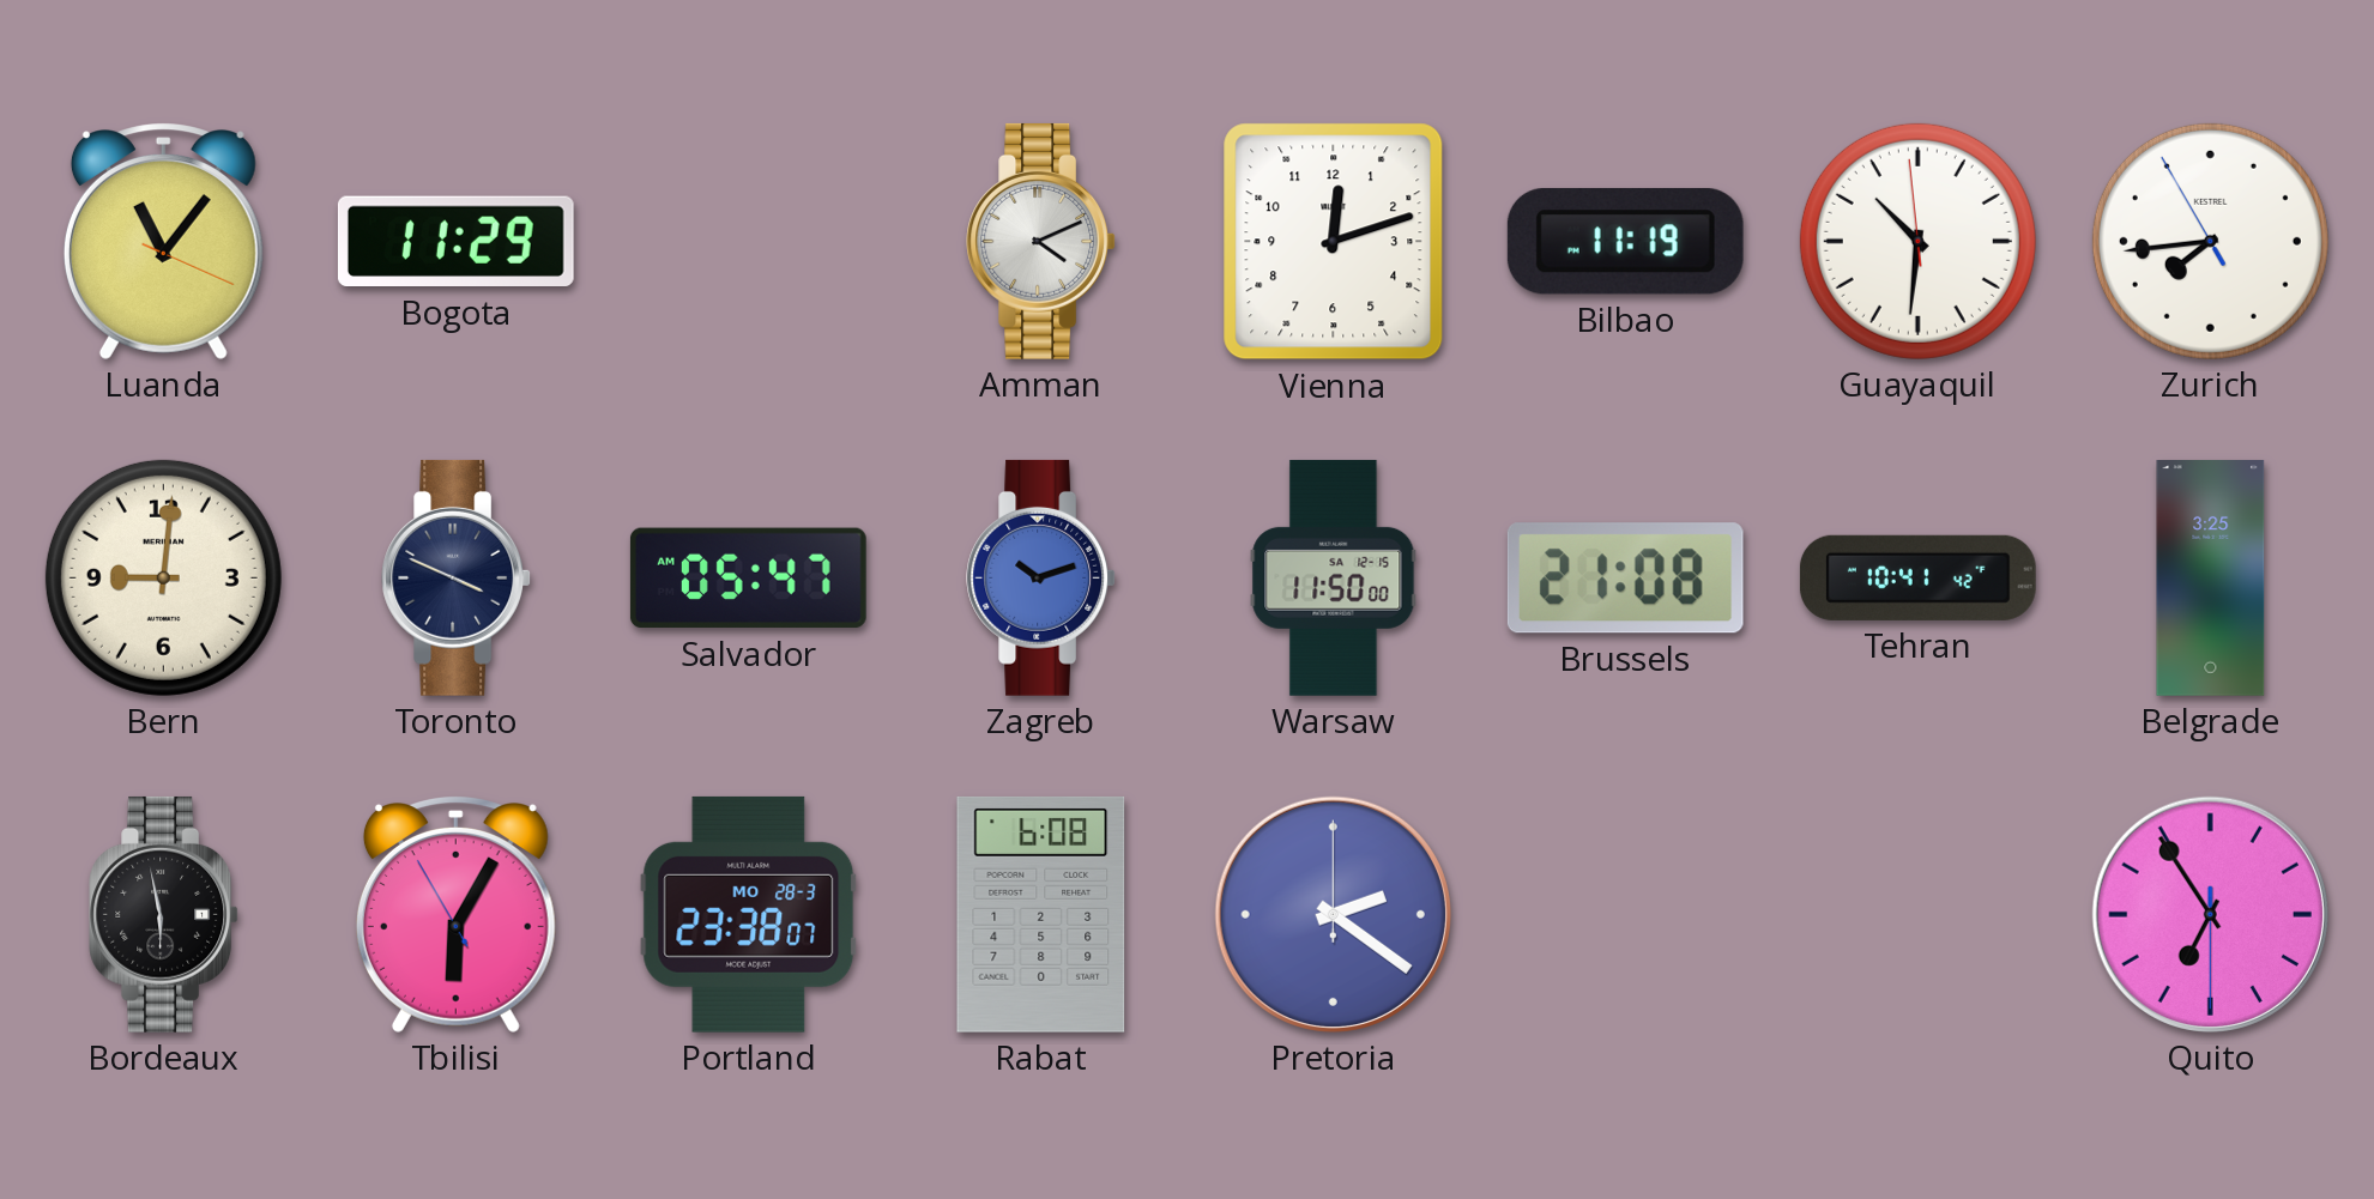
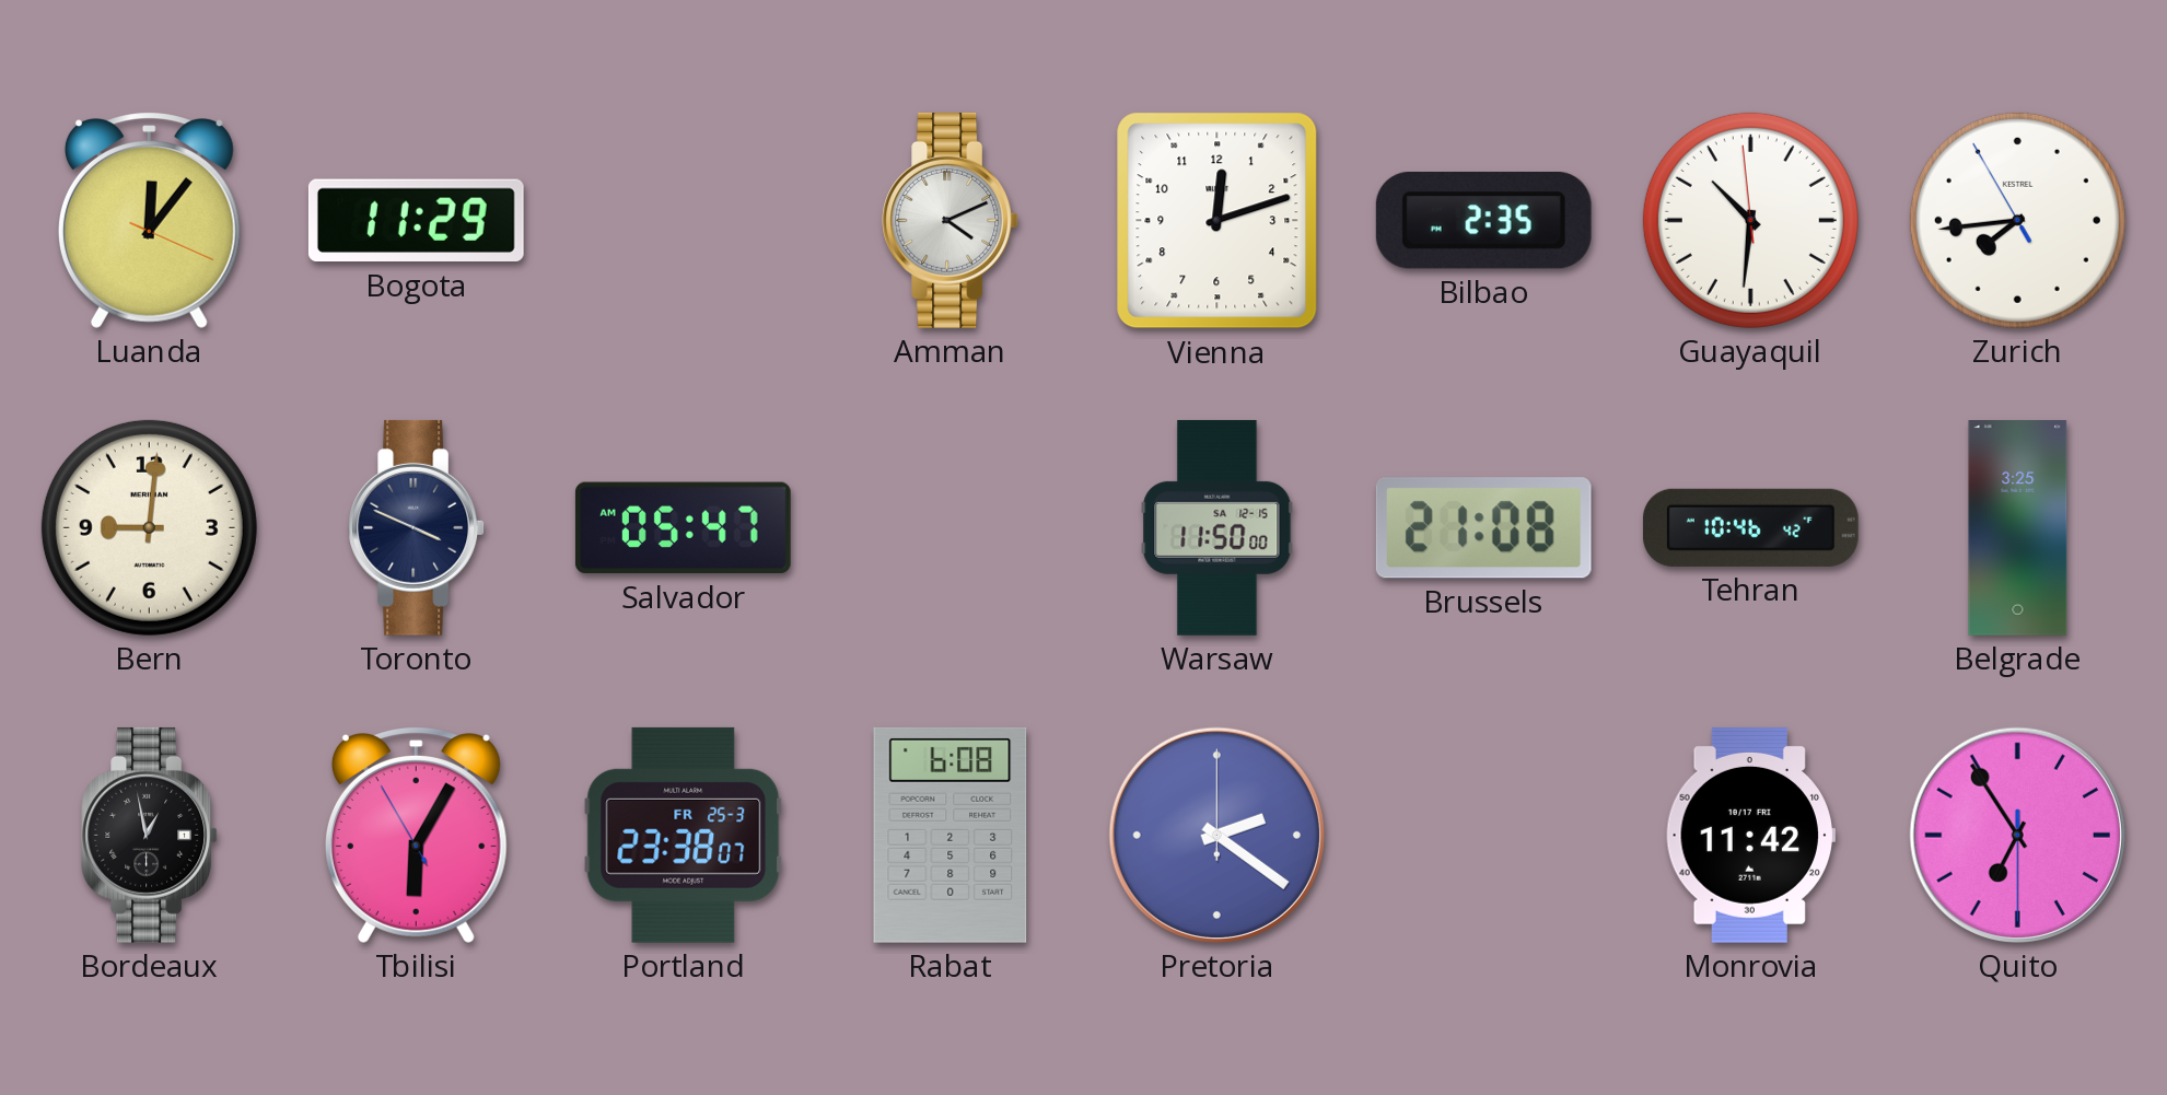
Luanda: 11:06 -> 12:06
Bilbao: 11:19 -> 2:35
Zagreb: 10:12 -> none
Tehran: 10:41 -> 10:46
Bordeaux: 5:58 -> 12:58
Portland date: MO 28-3 -> FR 25-3
Monrovia: none -> 11:42
